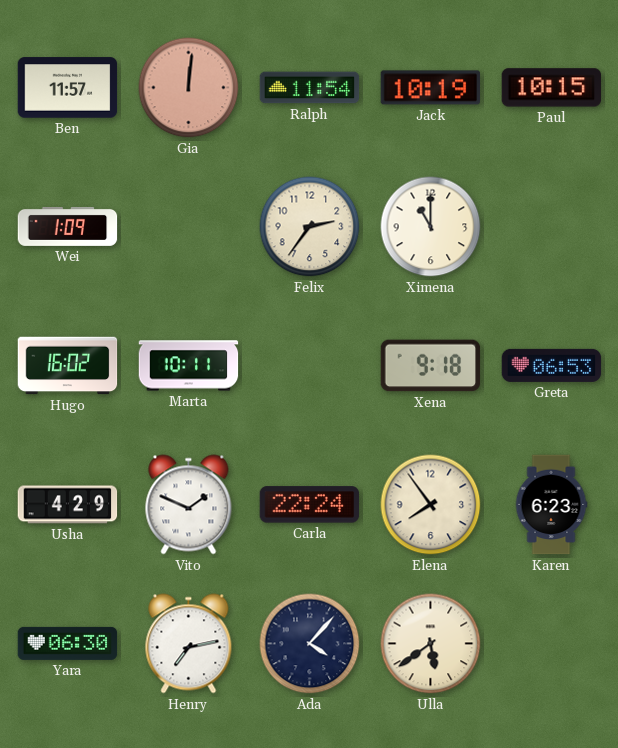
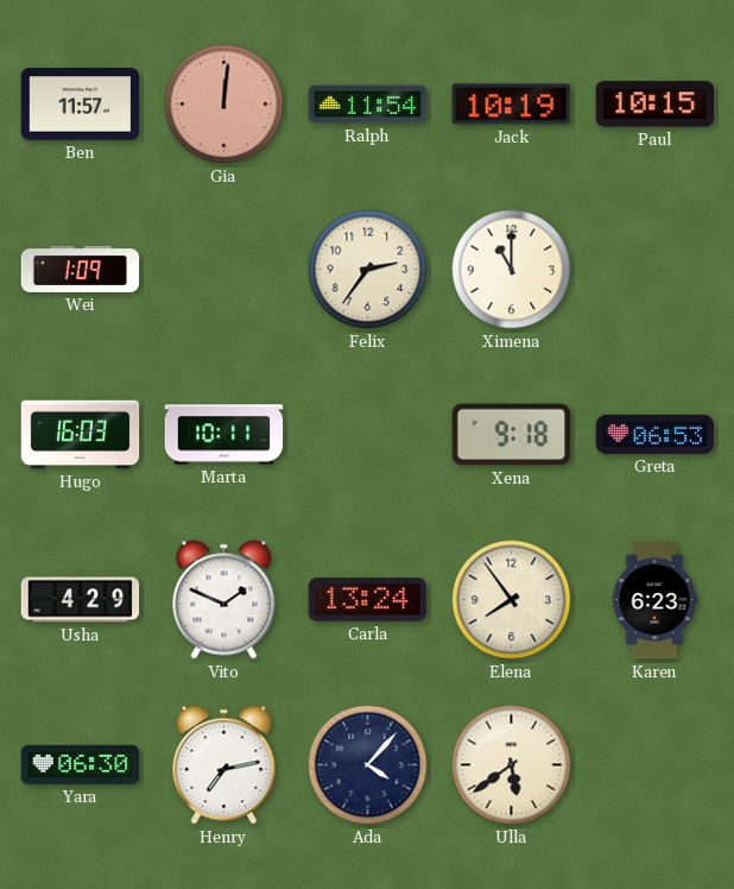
Hugo: 16:02 -> 16:03
Carla: 22:24 -> 13:24
